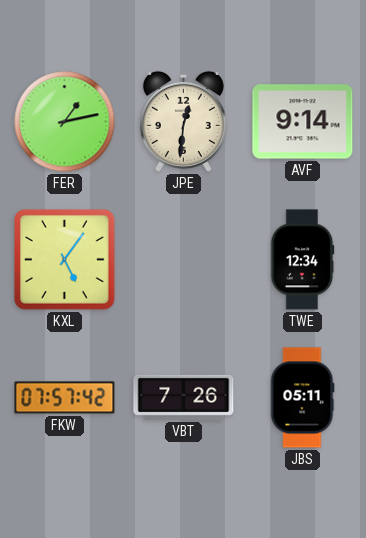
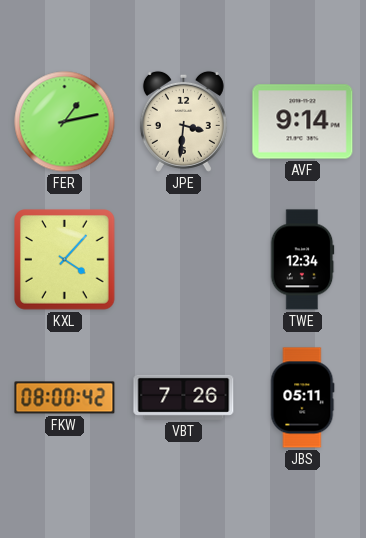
JPE: 12:31 -> 3:31
KXL: 5:06 -> 4:07
FKW: 07:57 -> 08:00
